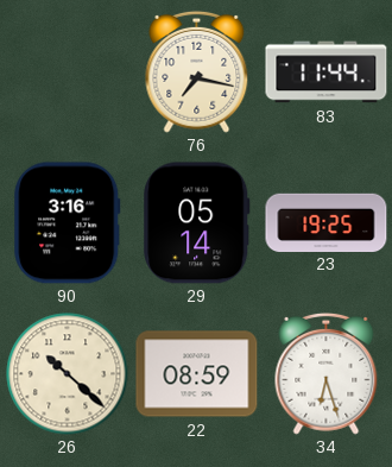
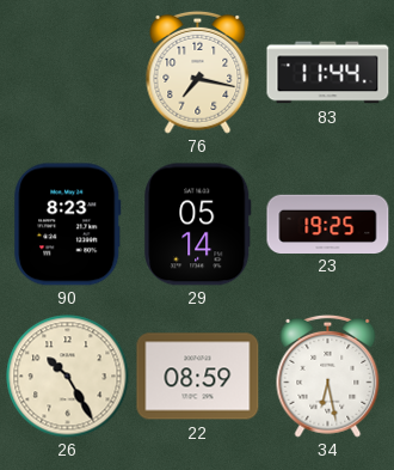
90: 3:16 -> 8:23
26: 10:22 -> 10:25
34: 6:27 -> 6:28
